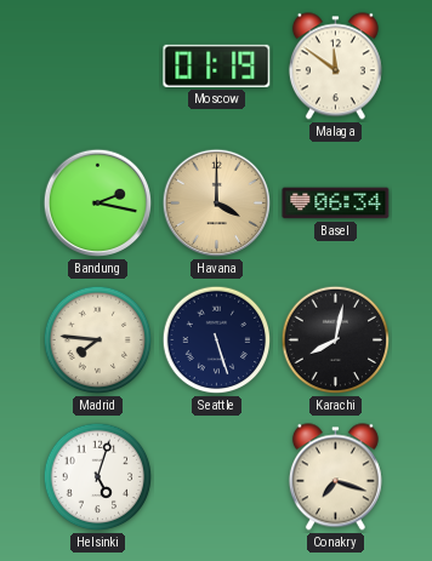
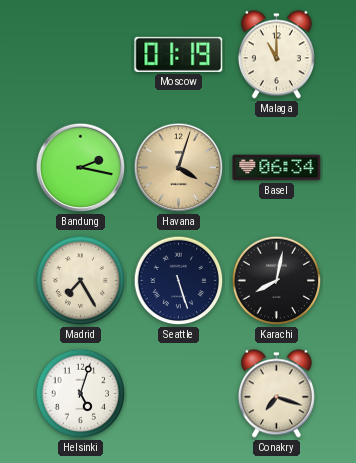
Malaga: 11:51 -> 11:00
Havana: 4:00 -> 4:03
Madrid: 7:46 -> 7:25
